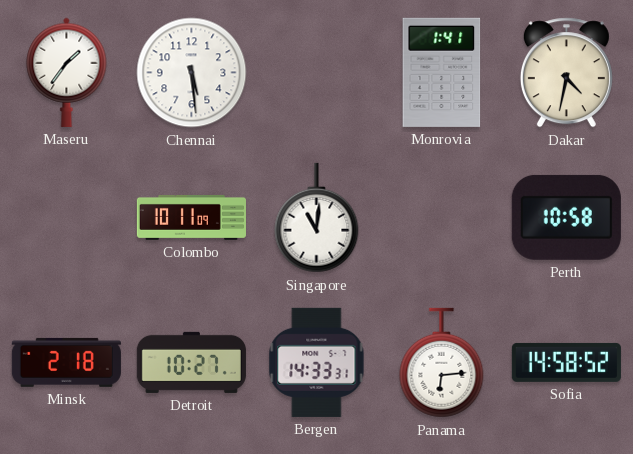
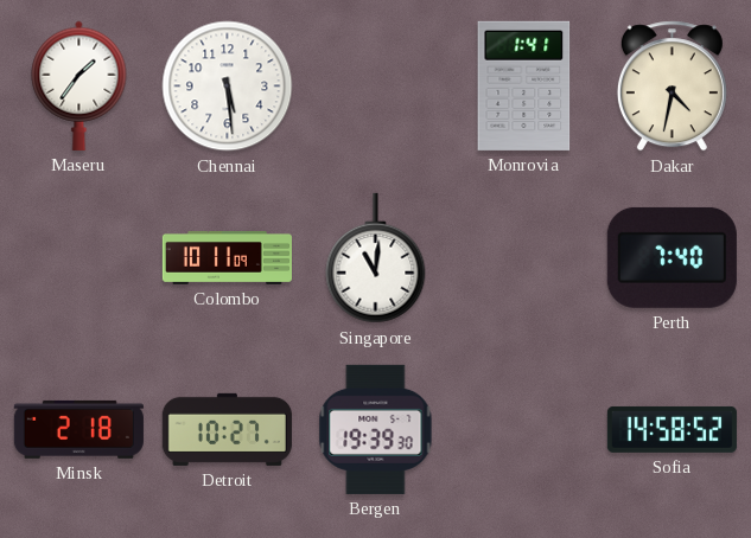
Perth: 10:58 -> 7:40
Bergen: 14:33 -> 19:39
Panama: 6:14 -> none
